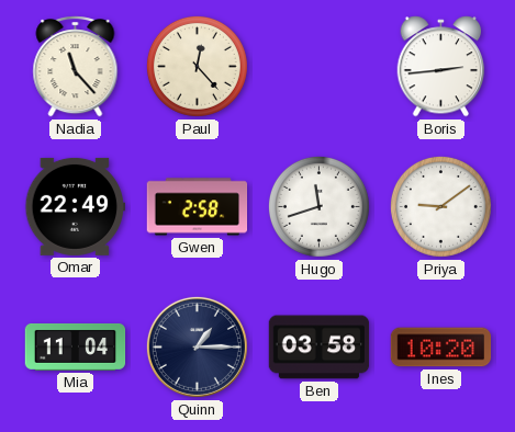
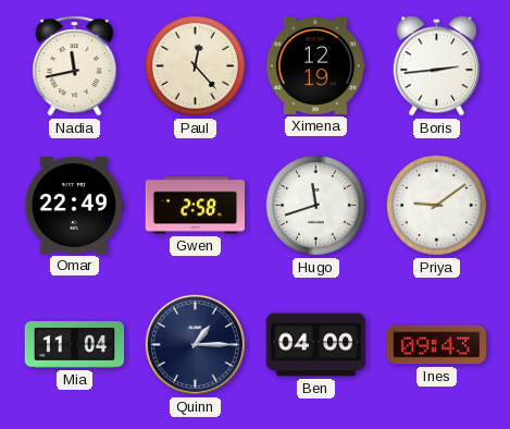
Nadia: 11:23 -> 11:43
Ximena: none -> 12:19
Ben: 03:58 -> 04:00
Ines: 10:20 -> 09:43
